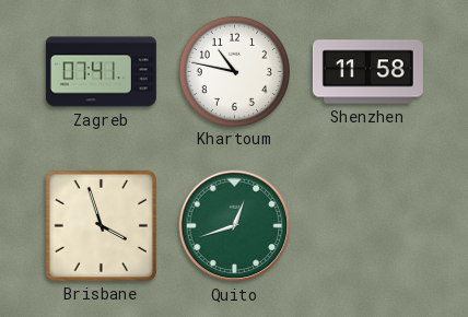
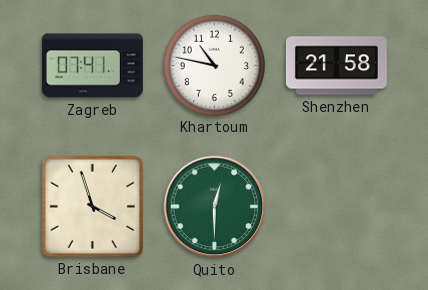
Shenzhen: 11:58 -> 21:58
Quito: 12:42 -> 12:30
